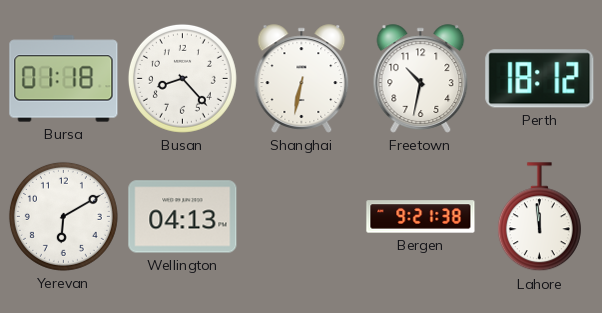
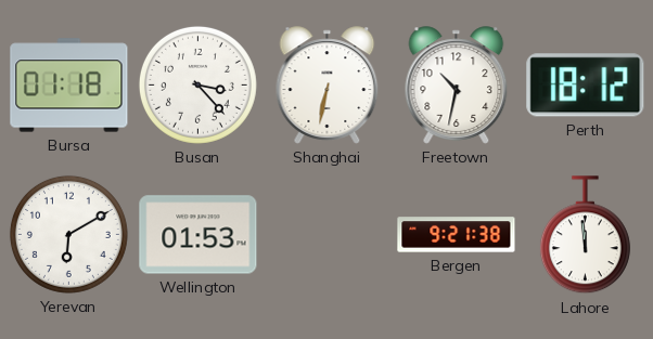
Busan: 8:23 -> 3:23
Wellington: 04:13 -> 01:53
